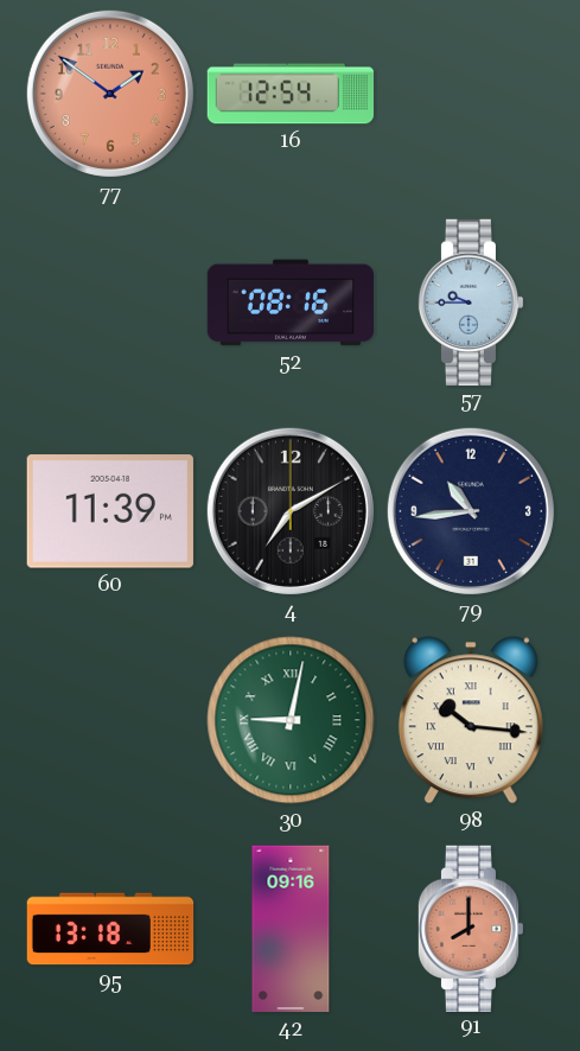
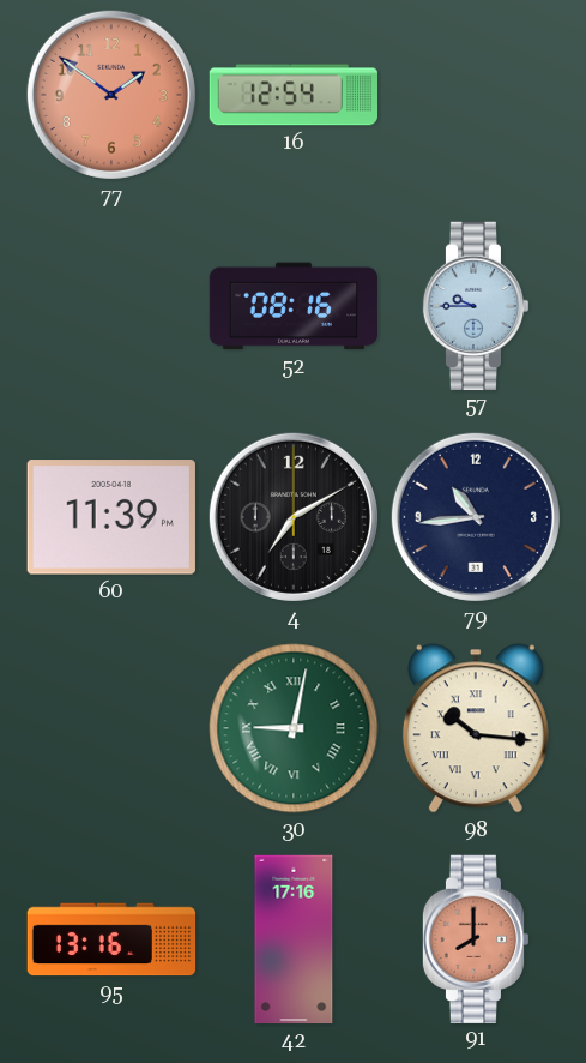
95: 13:18 -> 13:16
42: 09:16 -> 17:16
